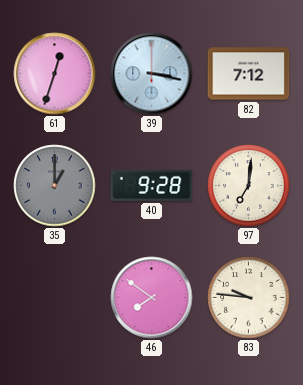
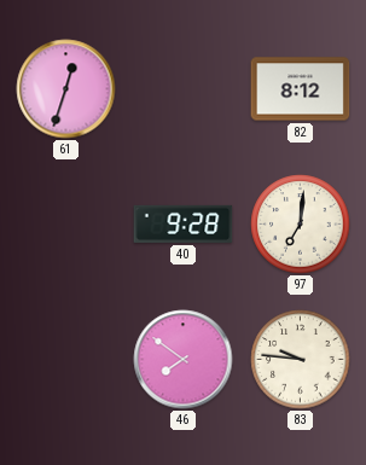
39: 3:17 -> none
82: 7:12 -> 8:12
35: 1:00 -> none
